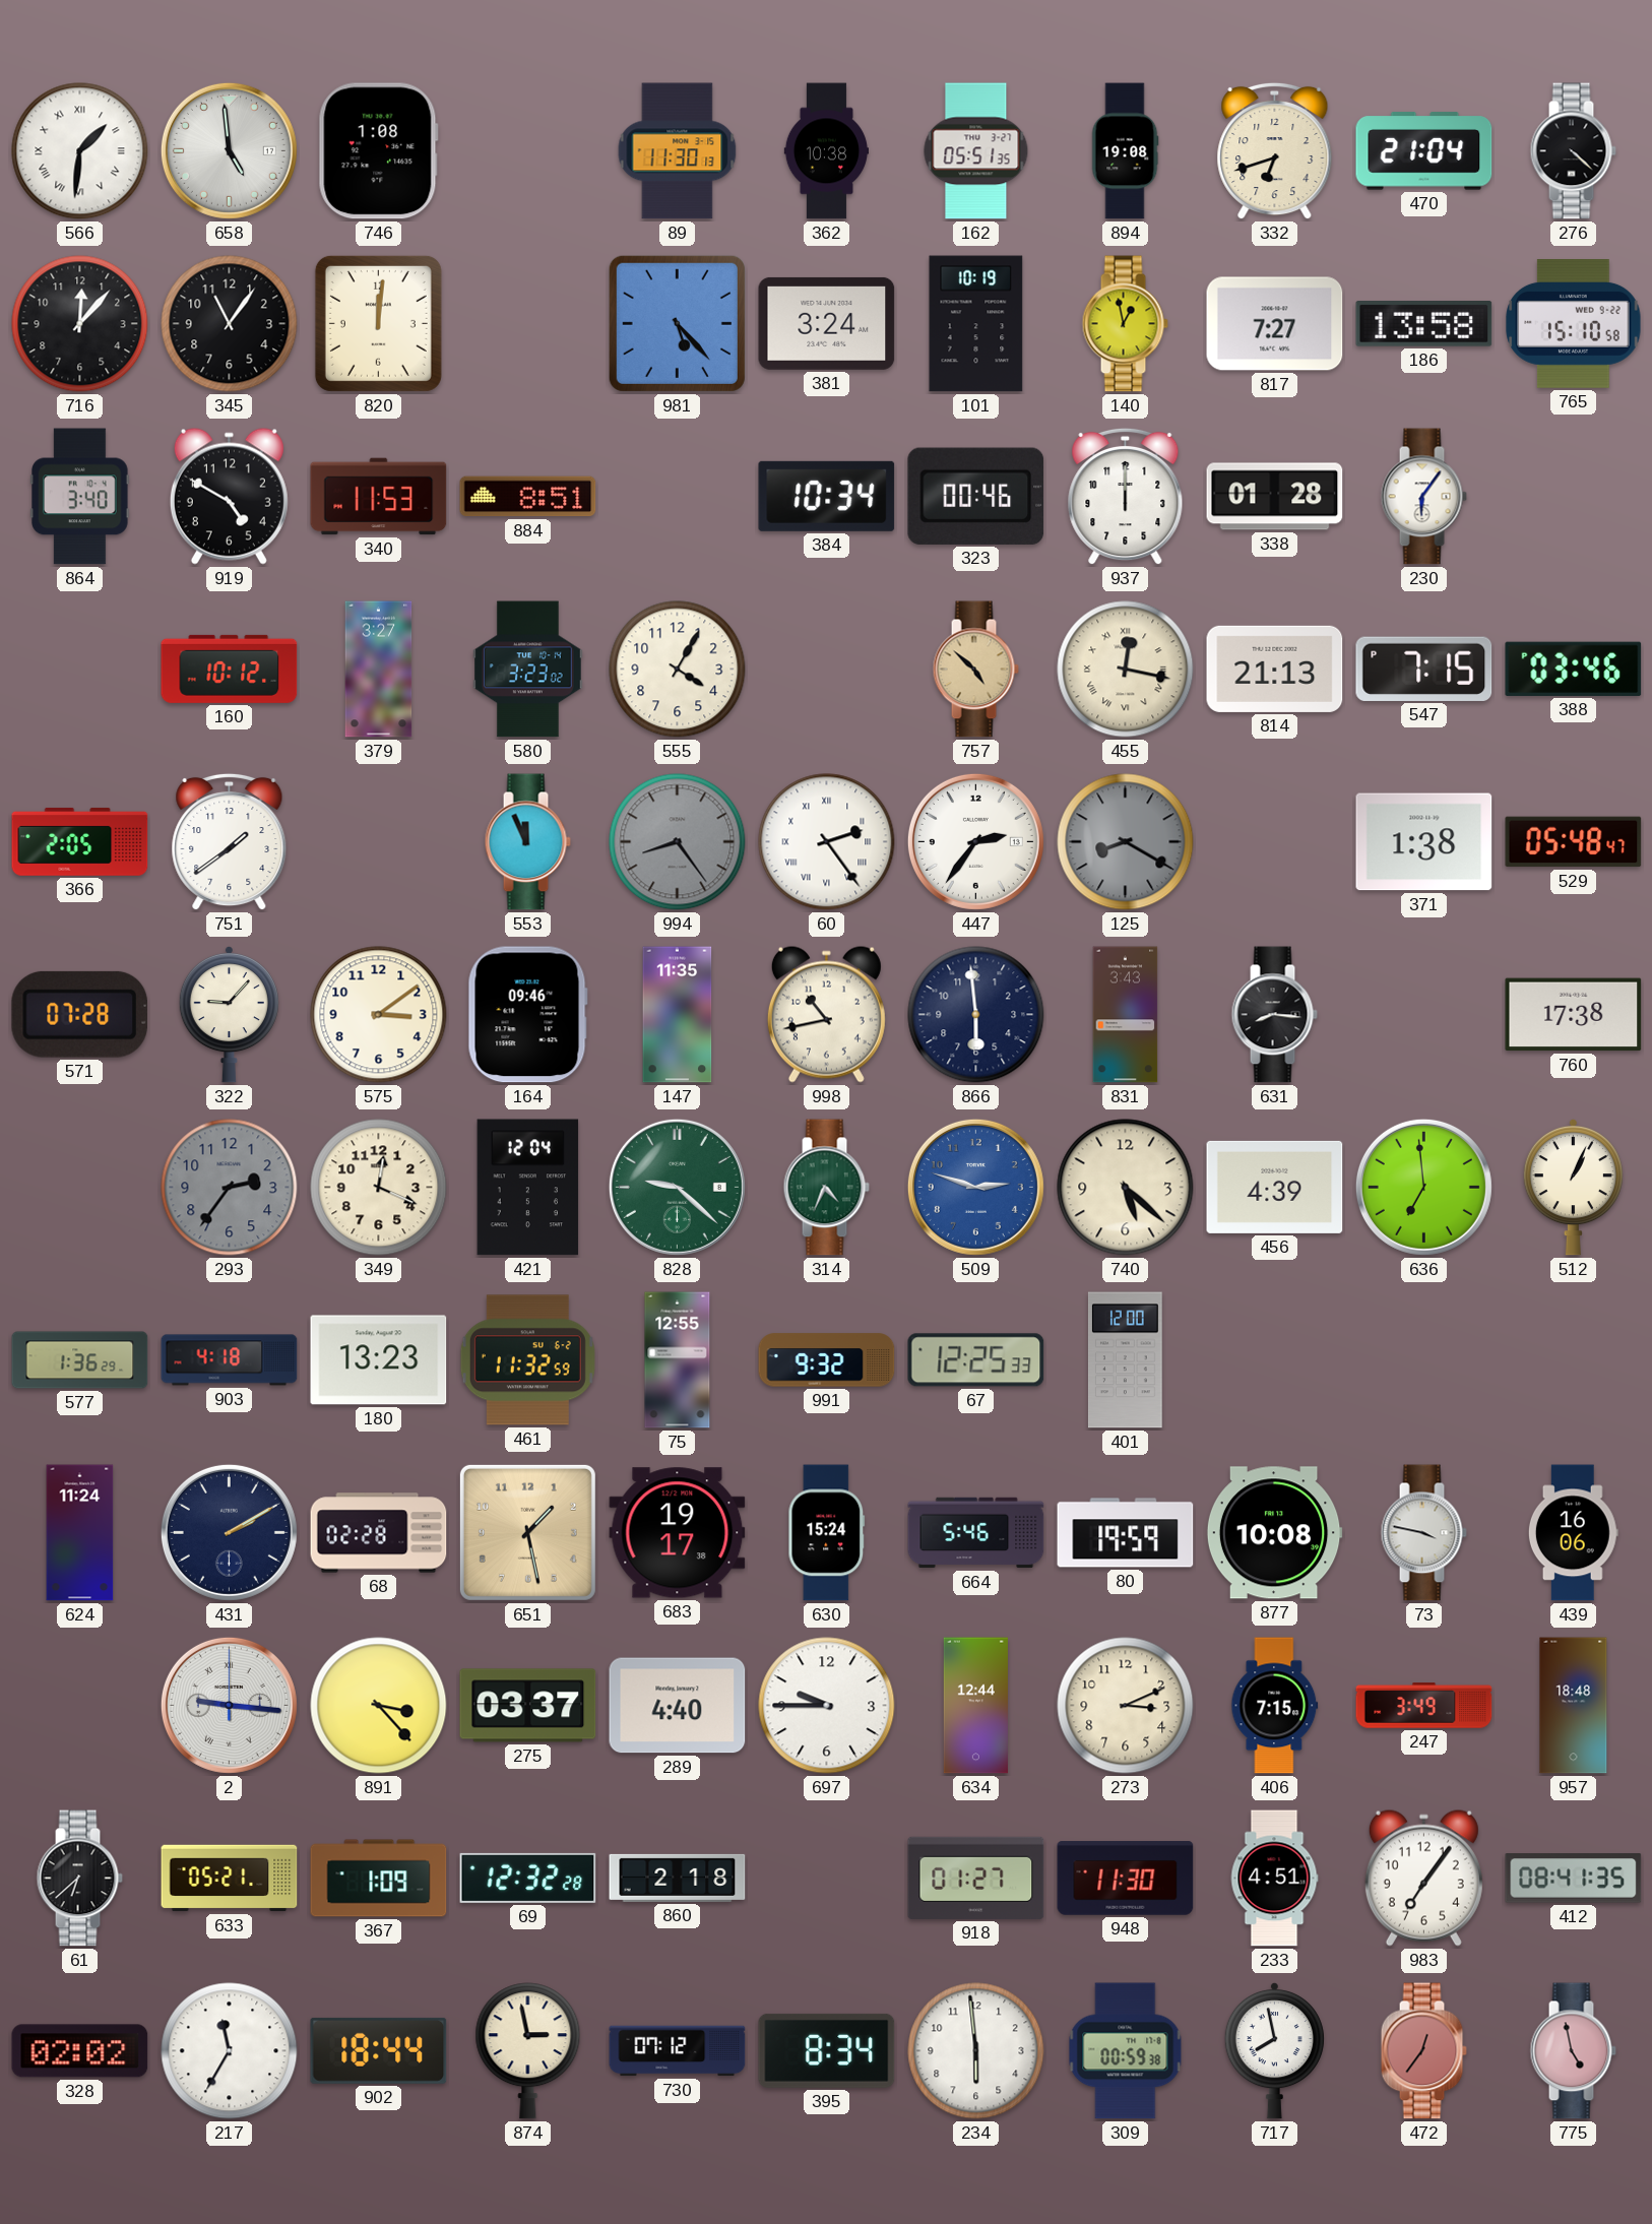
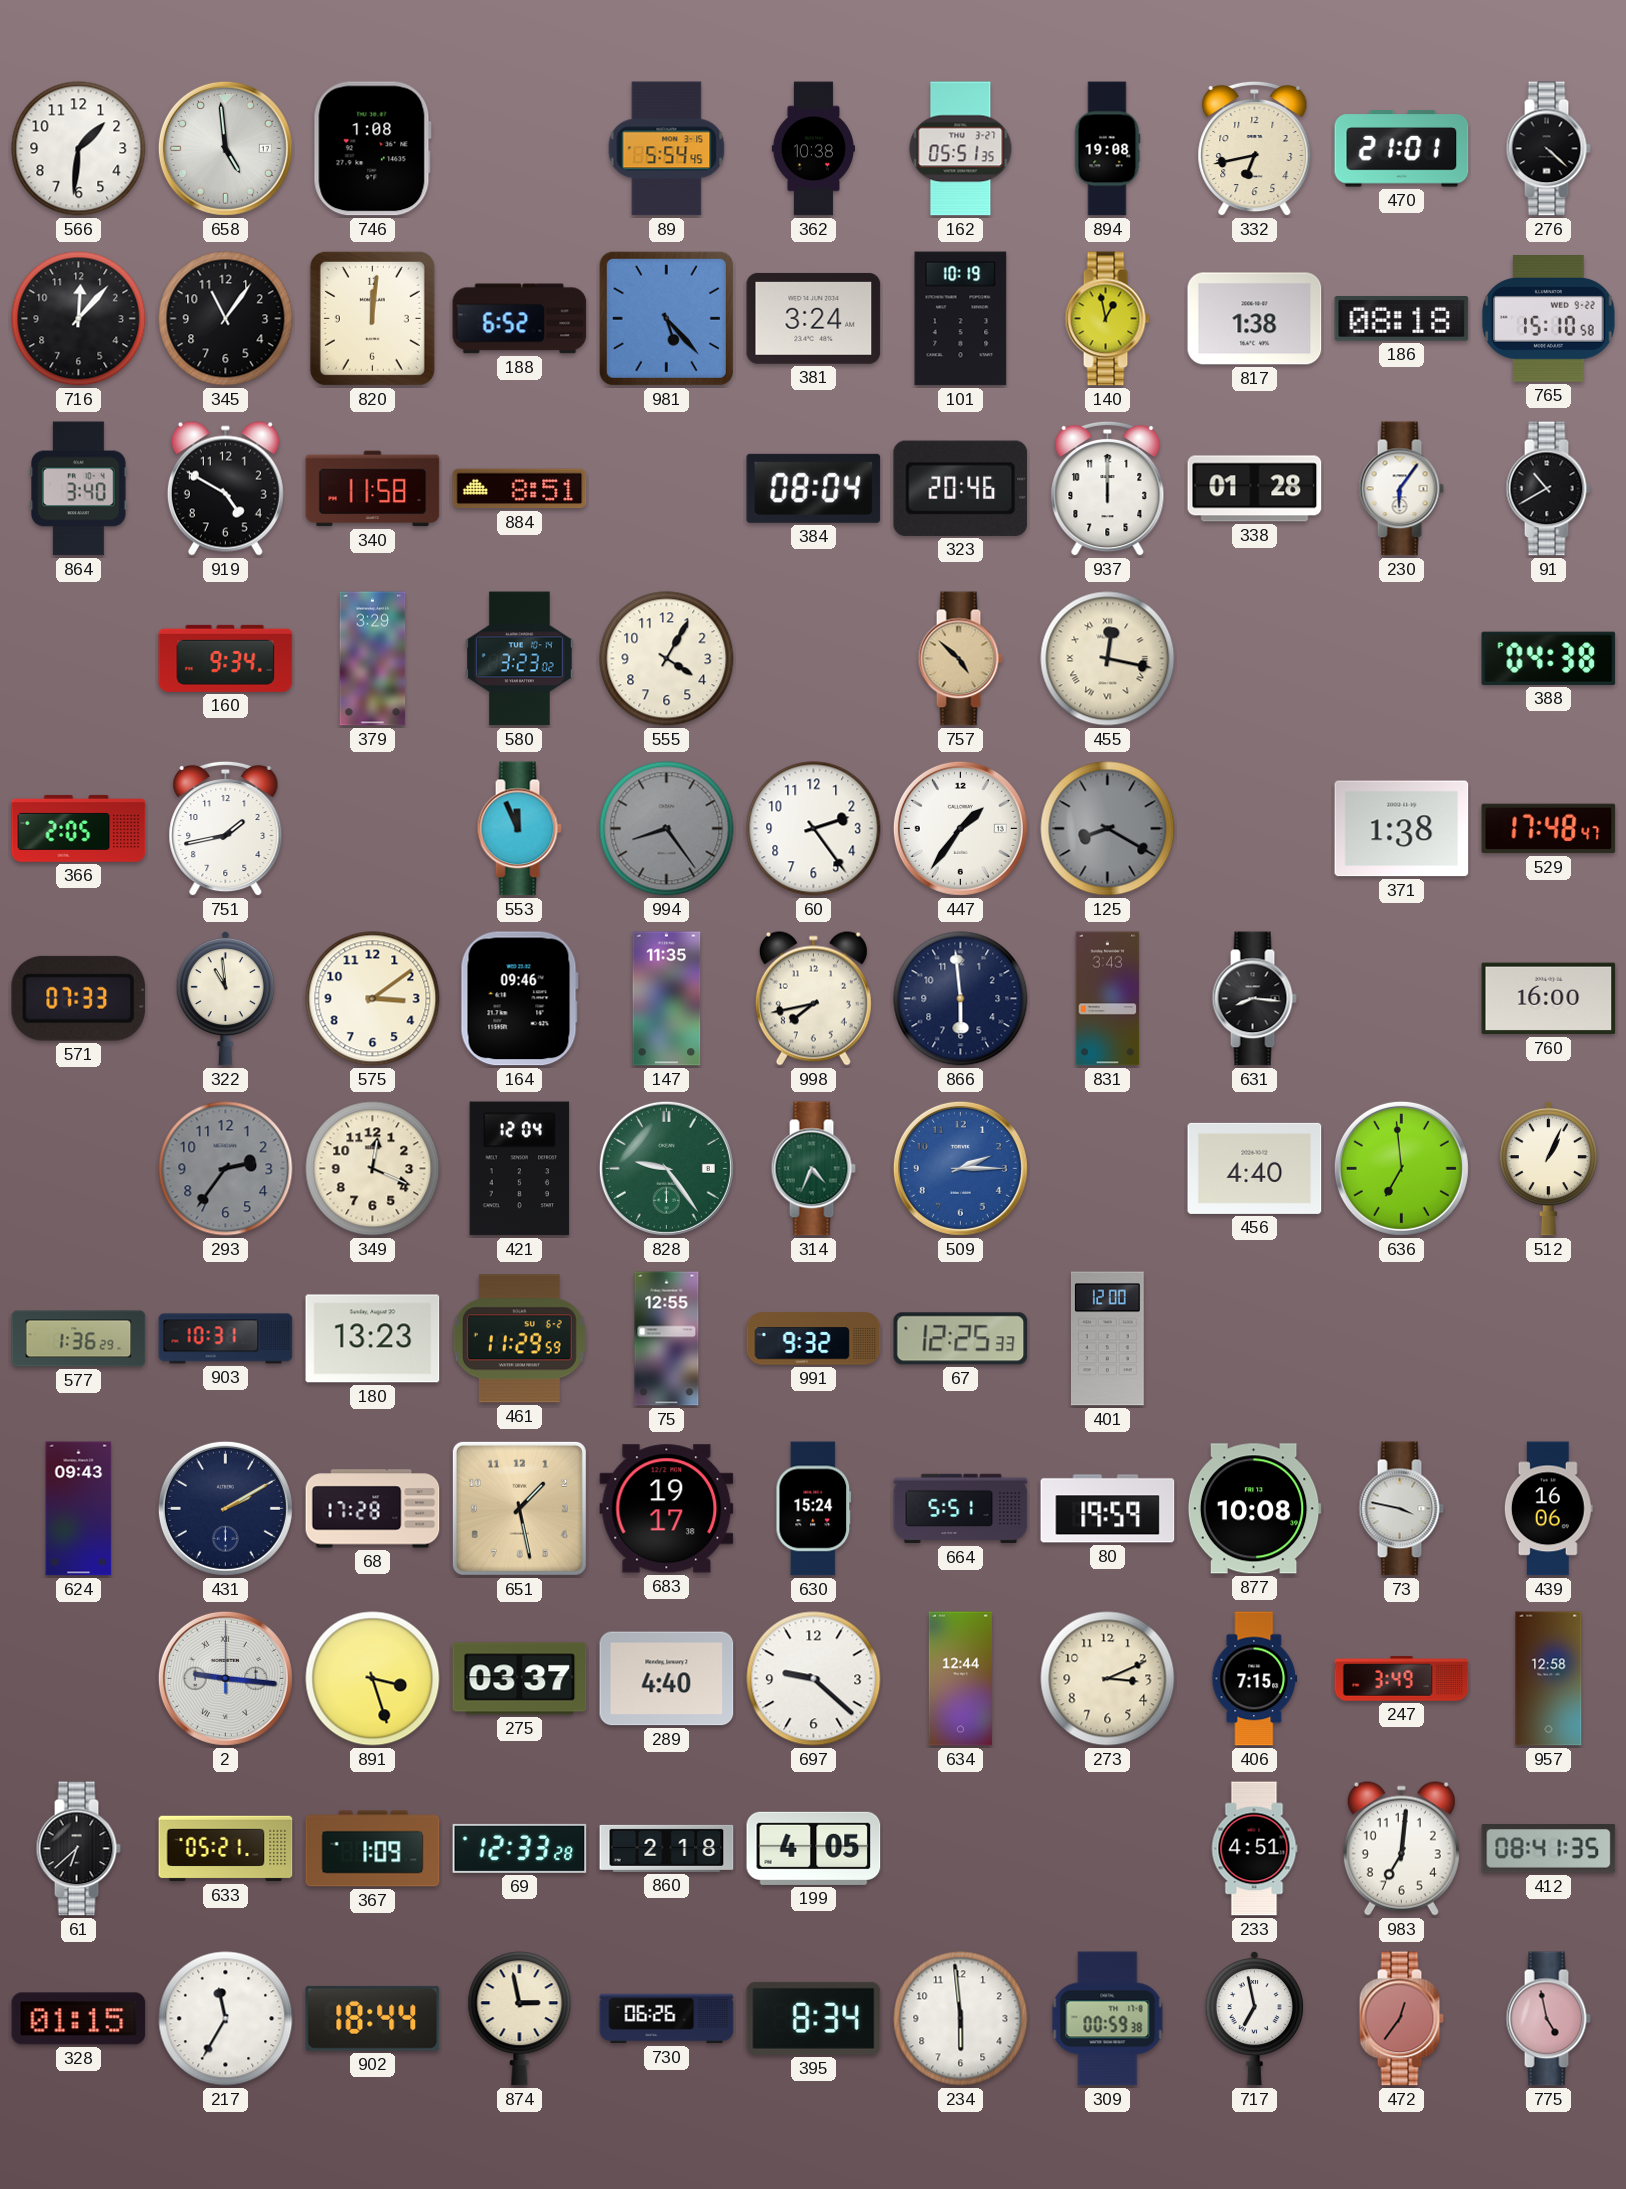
566 numerals: Roman -> Arabic
89: 11:30 -> 5:54
332: 6:42 -> 6:43
470: 21:04 -> 21:01
188: none -> 6:52
817: 7:27 -> 1:38
186: 13:58 -> 08:18
340: 11:53 -> 11:58
384: 10:34 -> 08:04
323: 00:46 -> 20:46
91: none -> 10:40
160: 10:12 -> 9:34
379: 3:27 -> 3:29
814: 21:13 -> none
547: 7:15 -> none
388: 03:46 -> 04:38
751: 1:39 -> 1:43
60 numerals: Roman -> Arabic
447: 2:36 -> 1:36
529: 05:48 -> 17:48
571: 07:28 -> 07:33
322: 9:07 -> 10:59
998: 10:43 -> 7:43
760: 17:38 -> 16:00
828: 9:22 -> 9:24
509: 2:48 -> 2:15
740: 5:22 -> none
456: 4:39 -> 4:40
903: 4:18 -> 10:31
461: 11:32 -> 11:29
624: 11:24 -> 09:43
68: 02:28 -> 17:28
664: 5:46 -> 5:51
891: 3:23 -> 3:27
697: 9:45 -> 9:22
957: 18:48 -> 12:58
69: 12:32 -> 12:33
199: none -> 4:05
918: 01:27 -> none
948: 11:30 -> none
983: 7:06 -> 7:01
328: 02:02 -> 01:15
730: 07:12 -> 06:26
717: 7:58 -> 6:58
